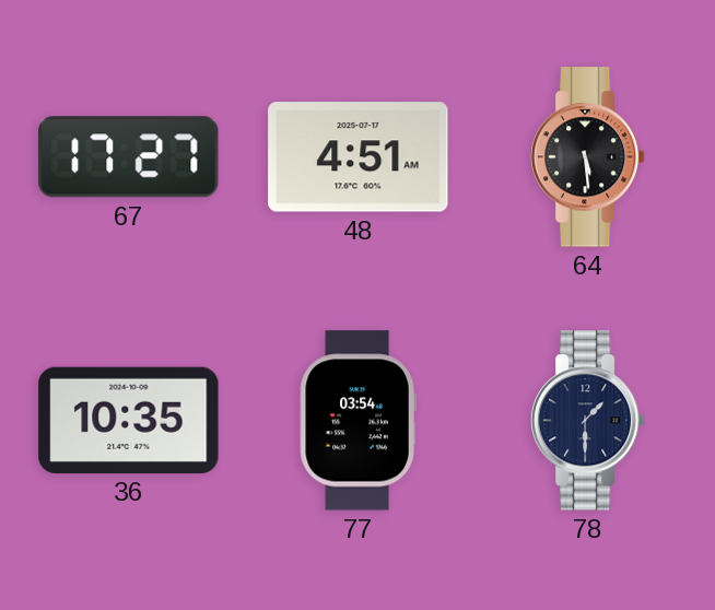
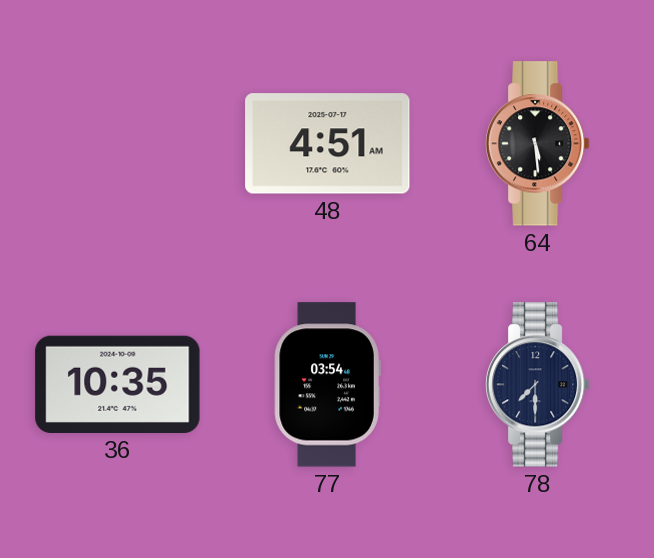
67: 17:27 -> none
78: 1:30 -> 7:30
